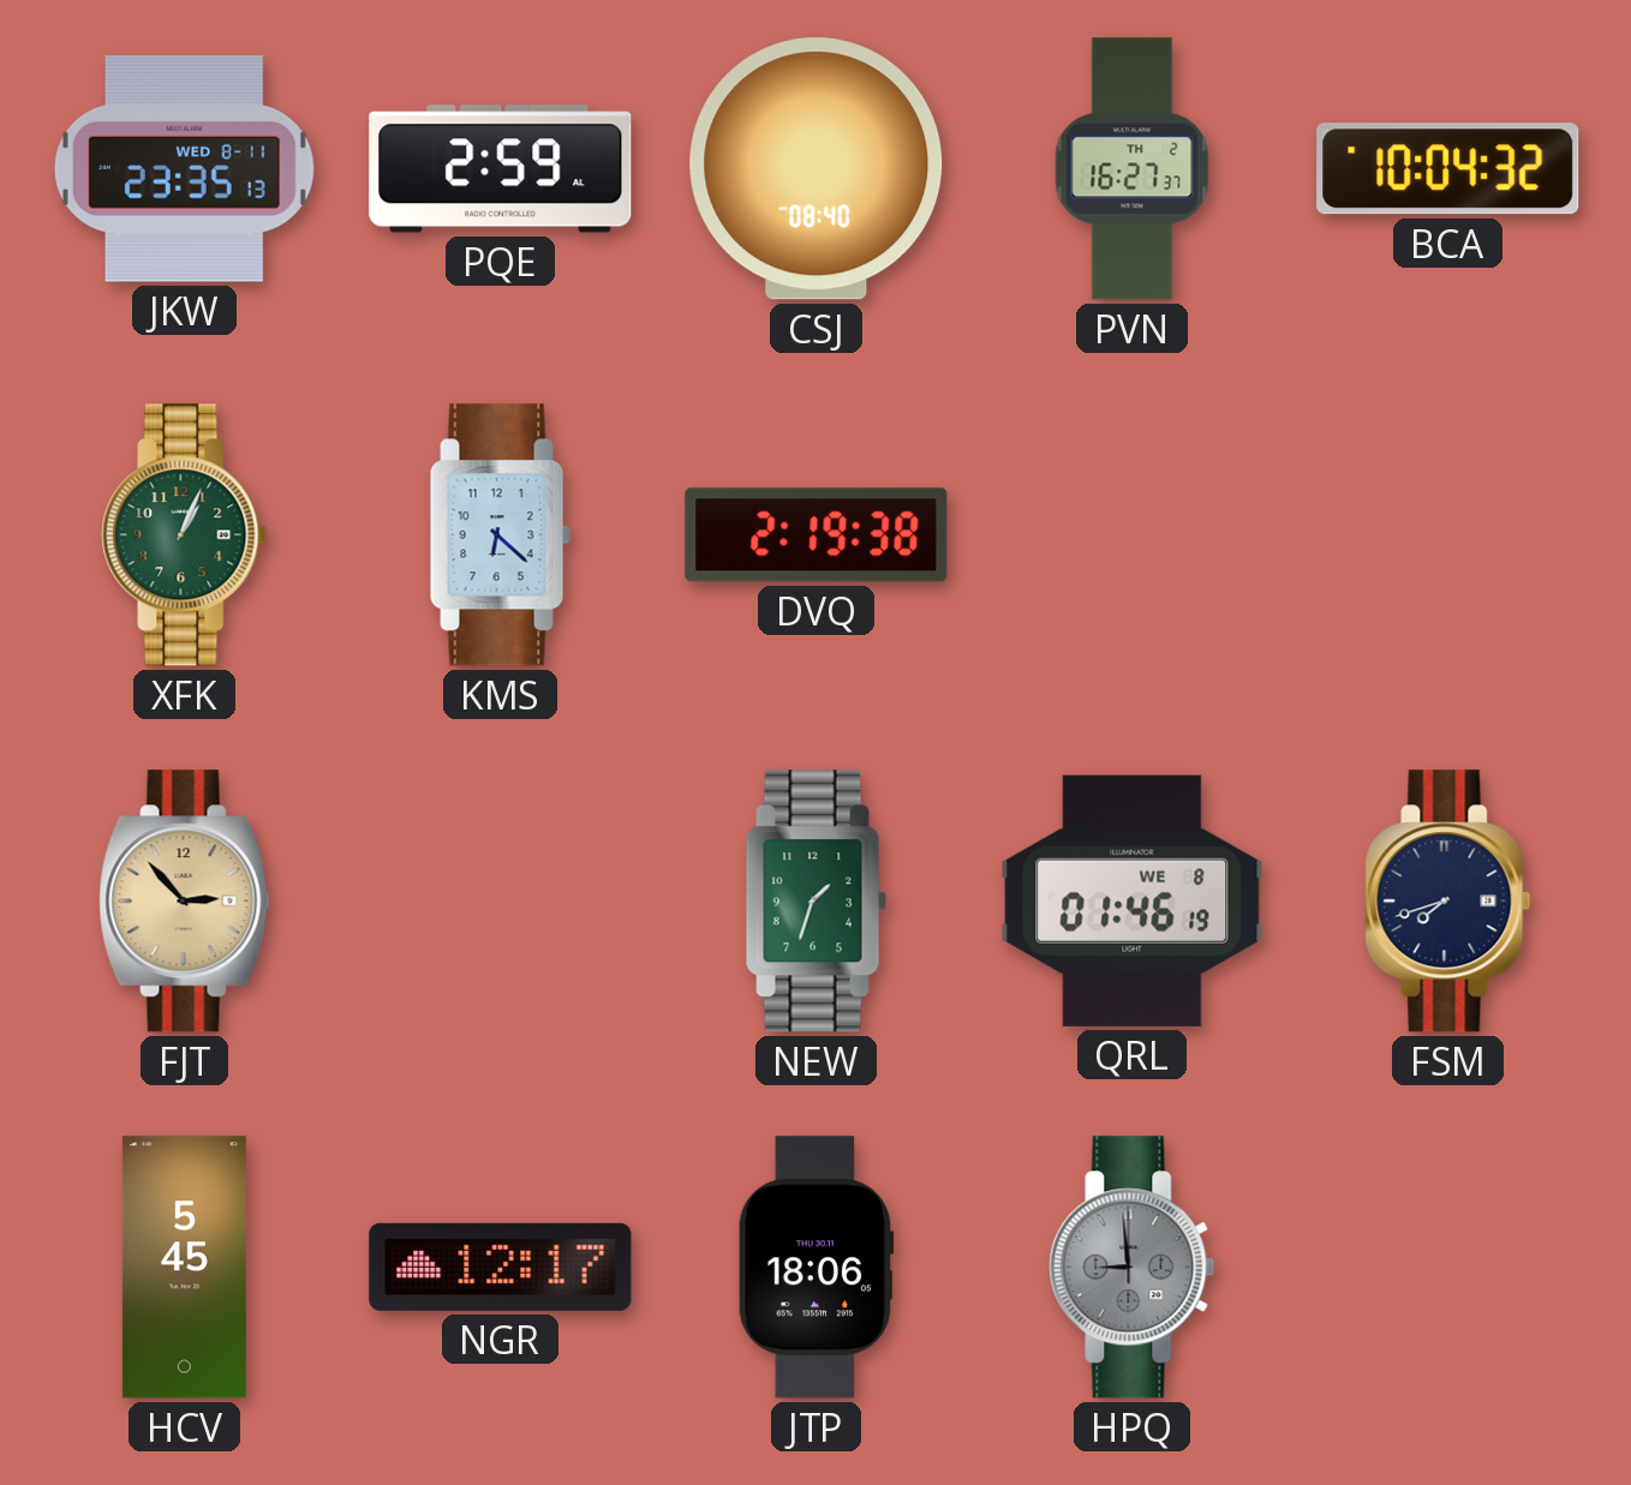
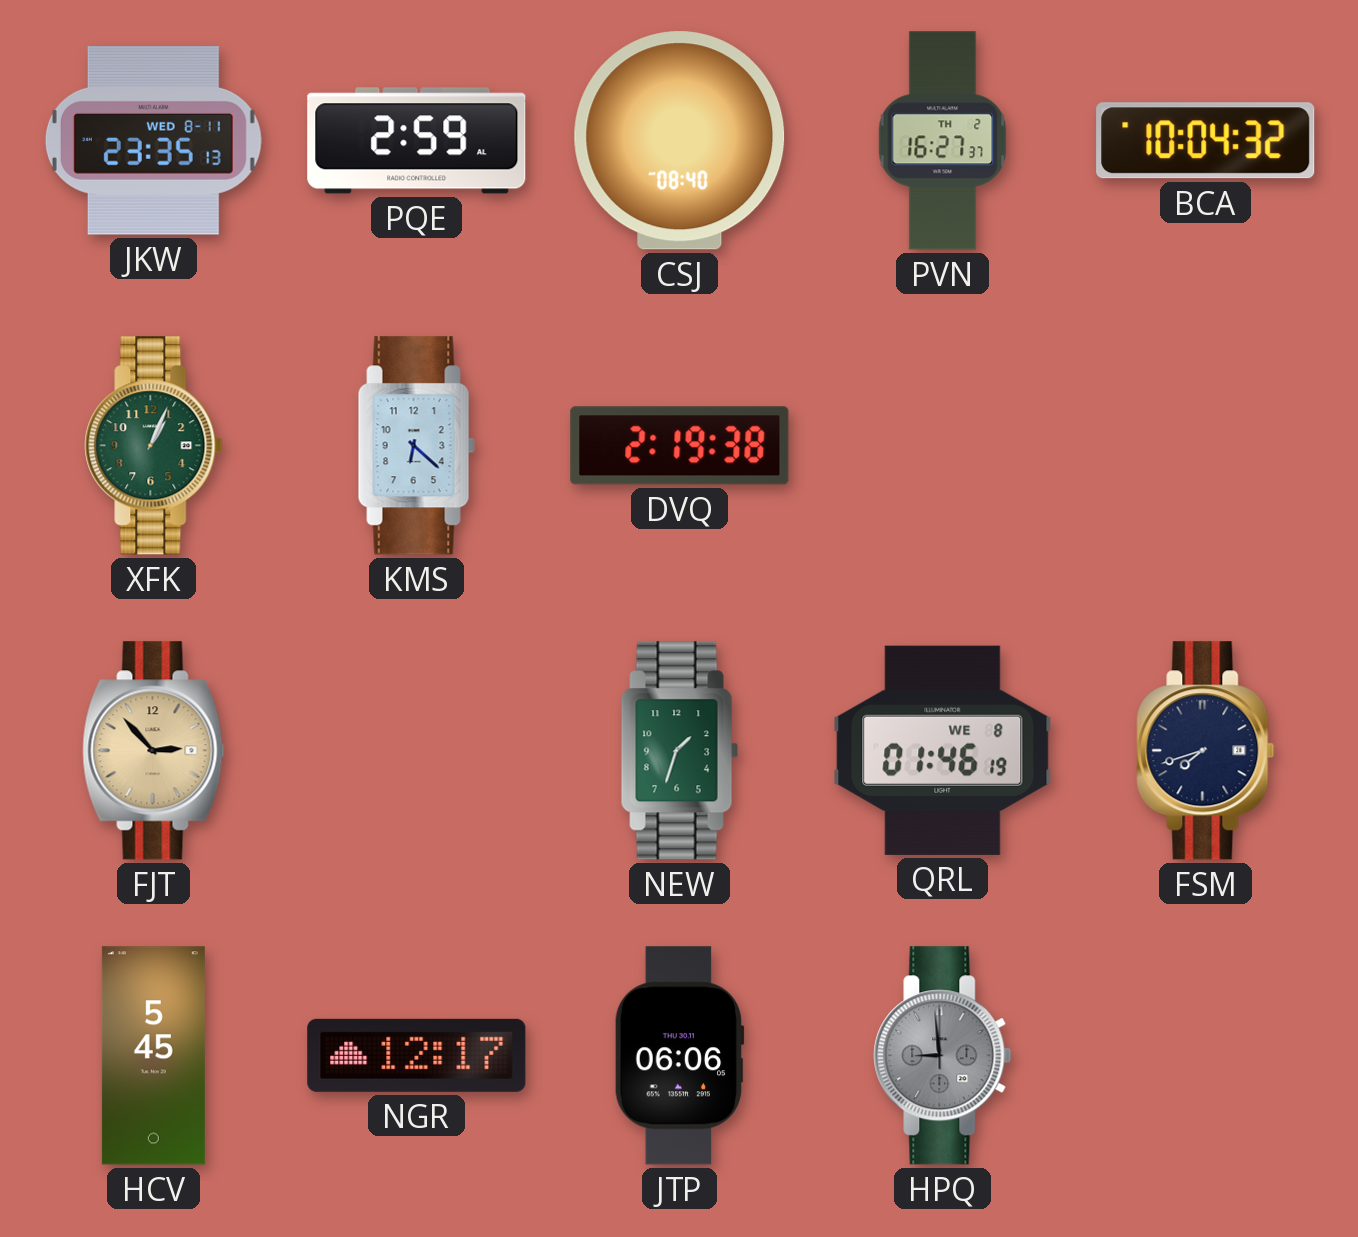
JTP: 18:06 -> 06:06
